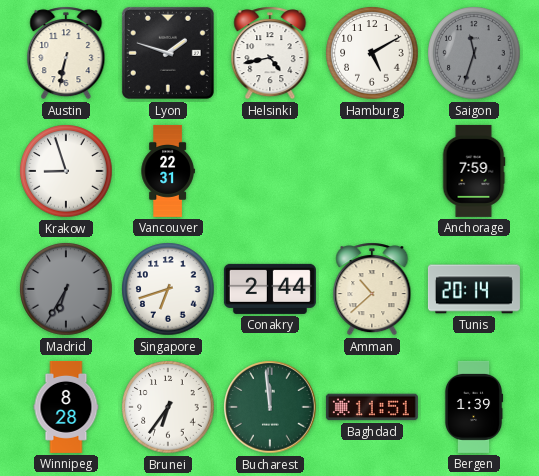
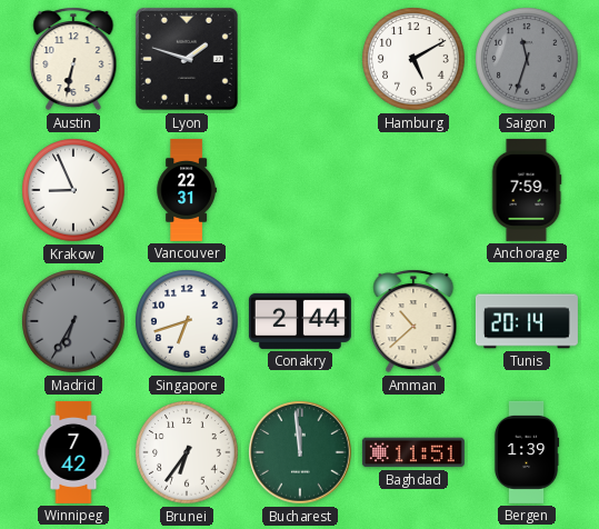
Helsinki: 4:43 -> none
Krakow: 8:57 -> 8:56
Winnipeg: 8:28 -> 7:42
